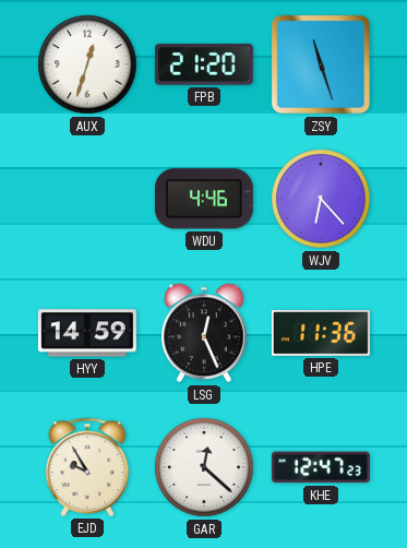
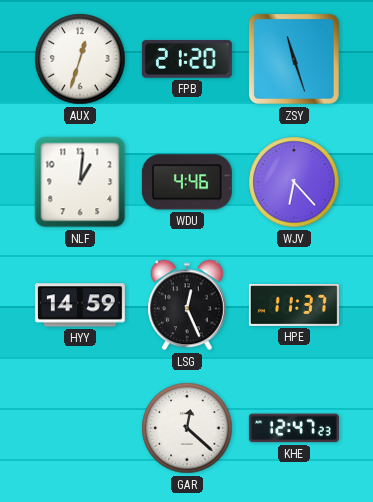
NLF: none -> 1:01
HPE: 11:36 -> 11:37
EJD: 9:55 -> none
